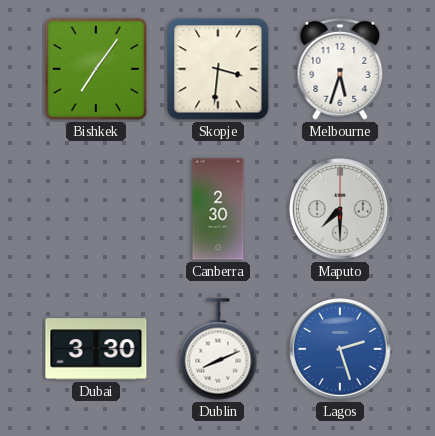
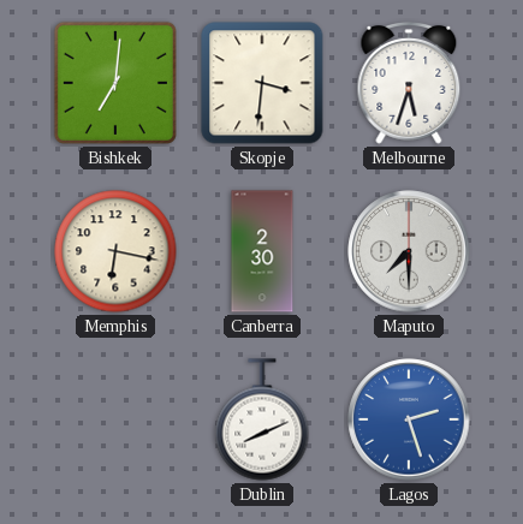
Bishkek: 7:06 -> 7:01
Memphis: none -> 6:17
Dubai: 3:30 -> none
